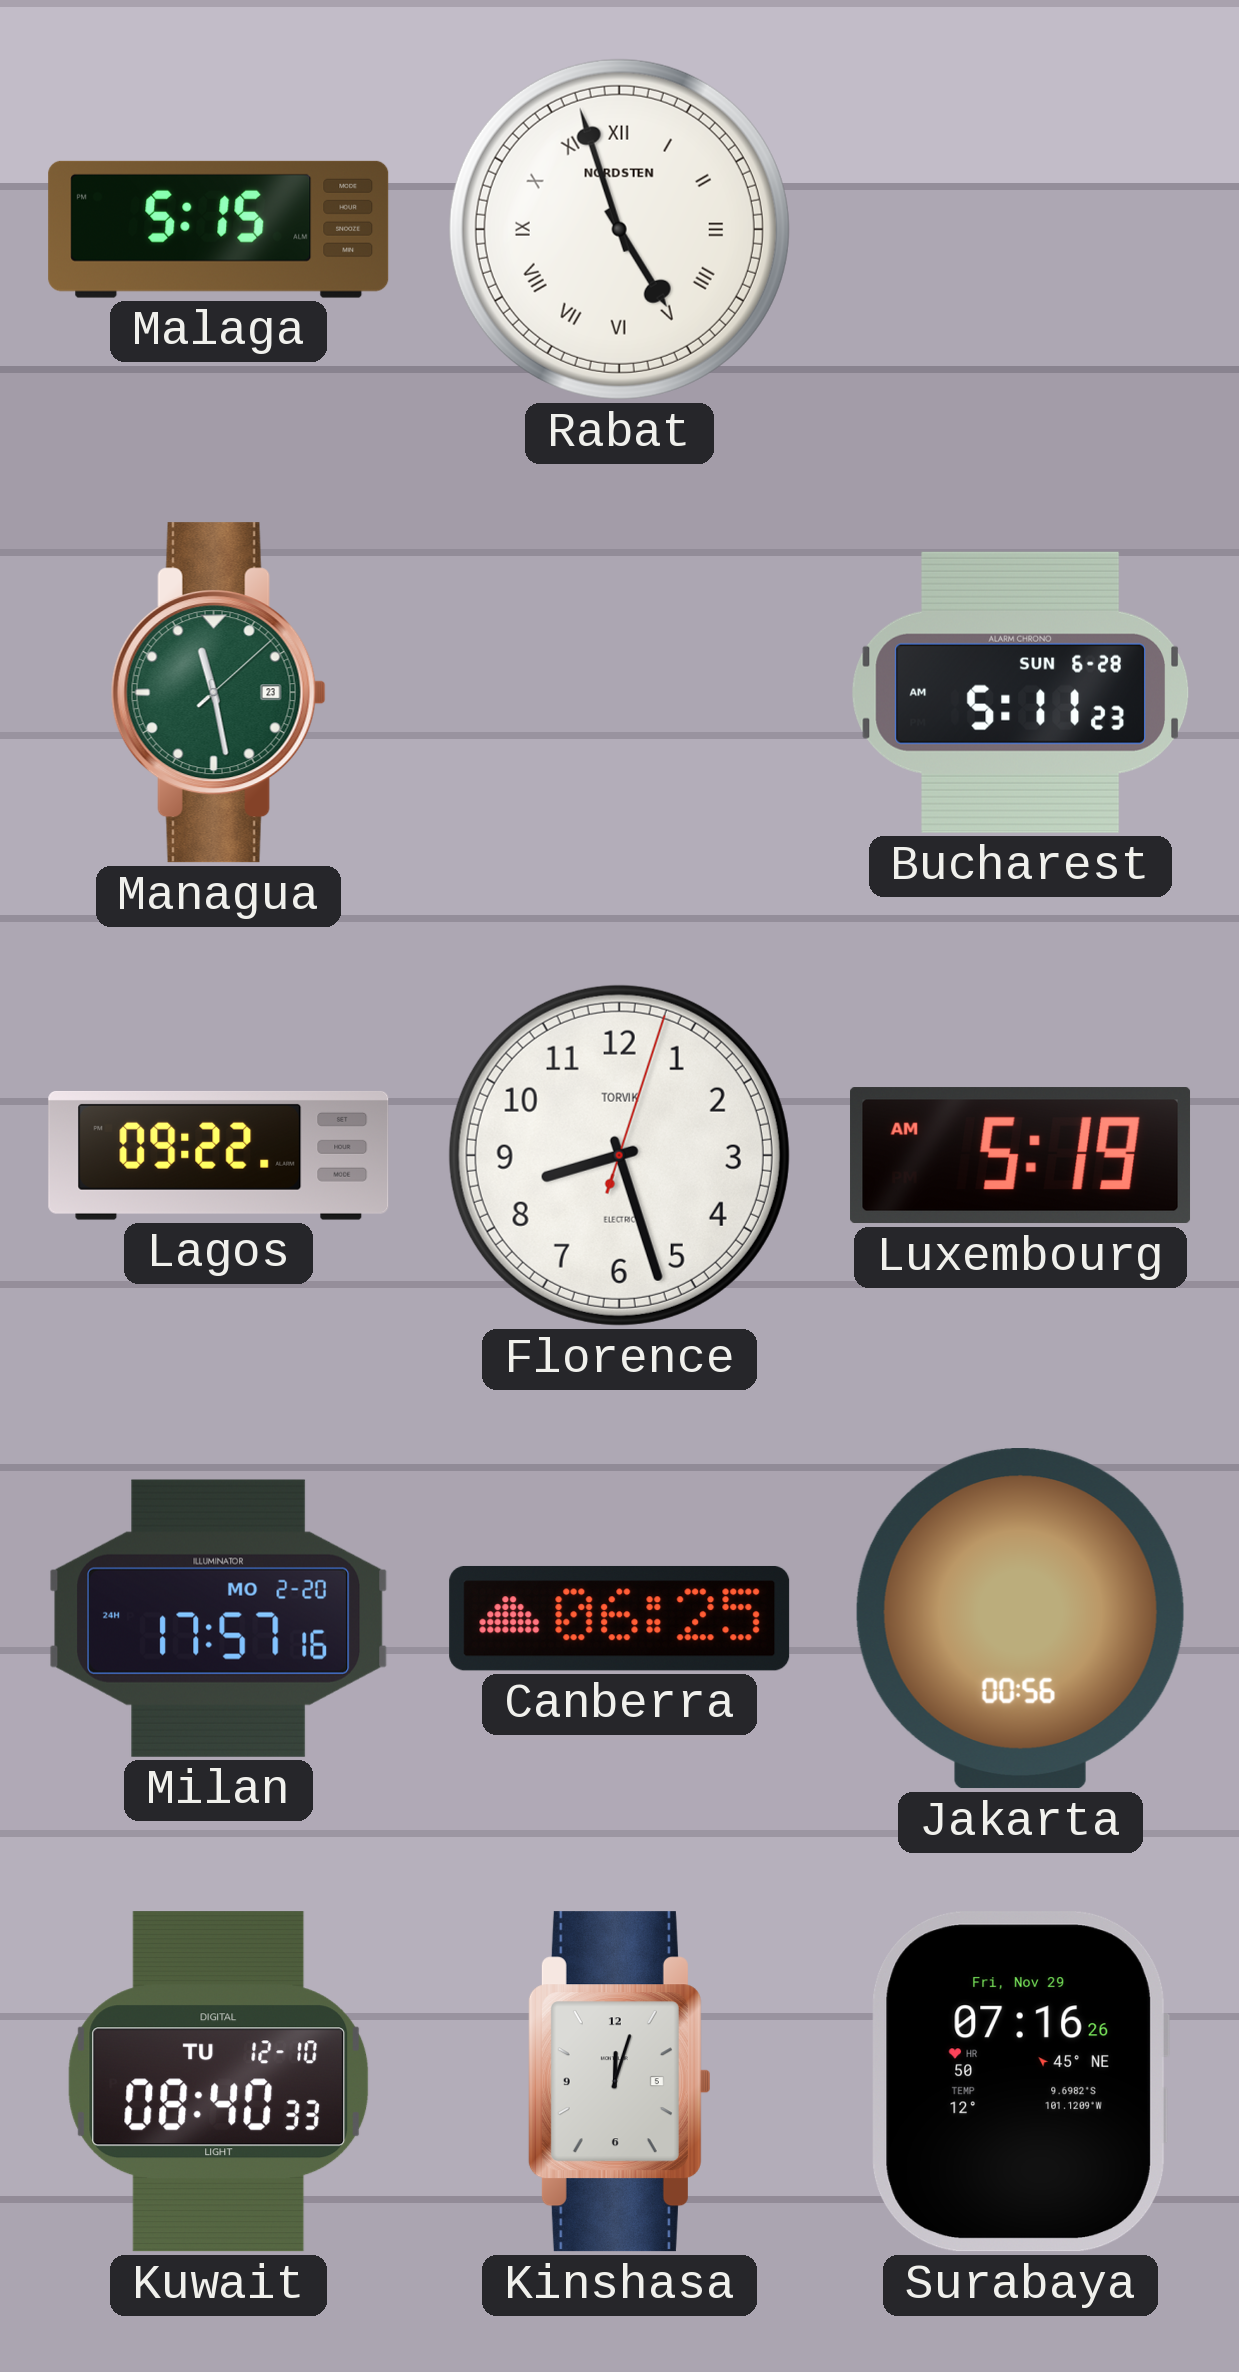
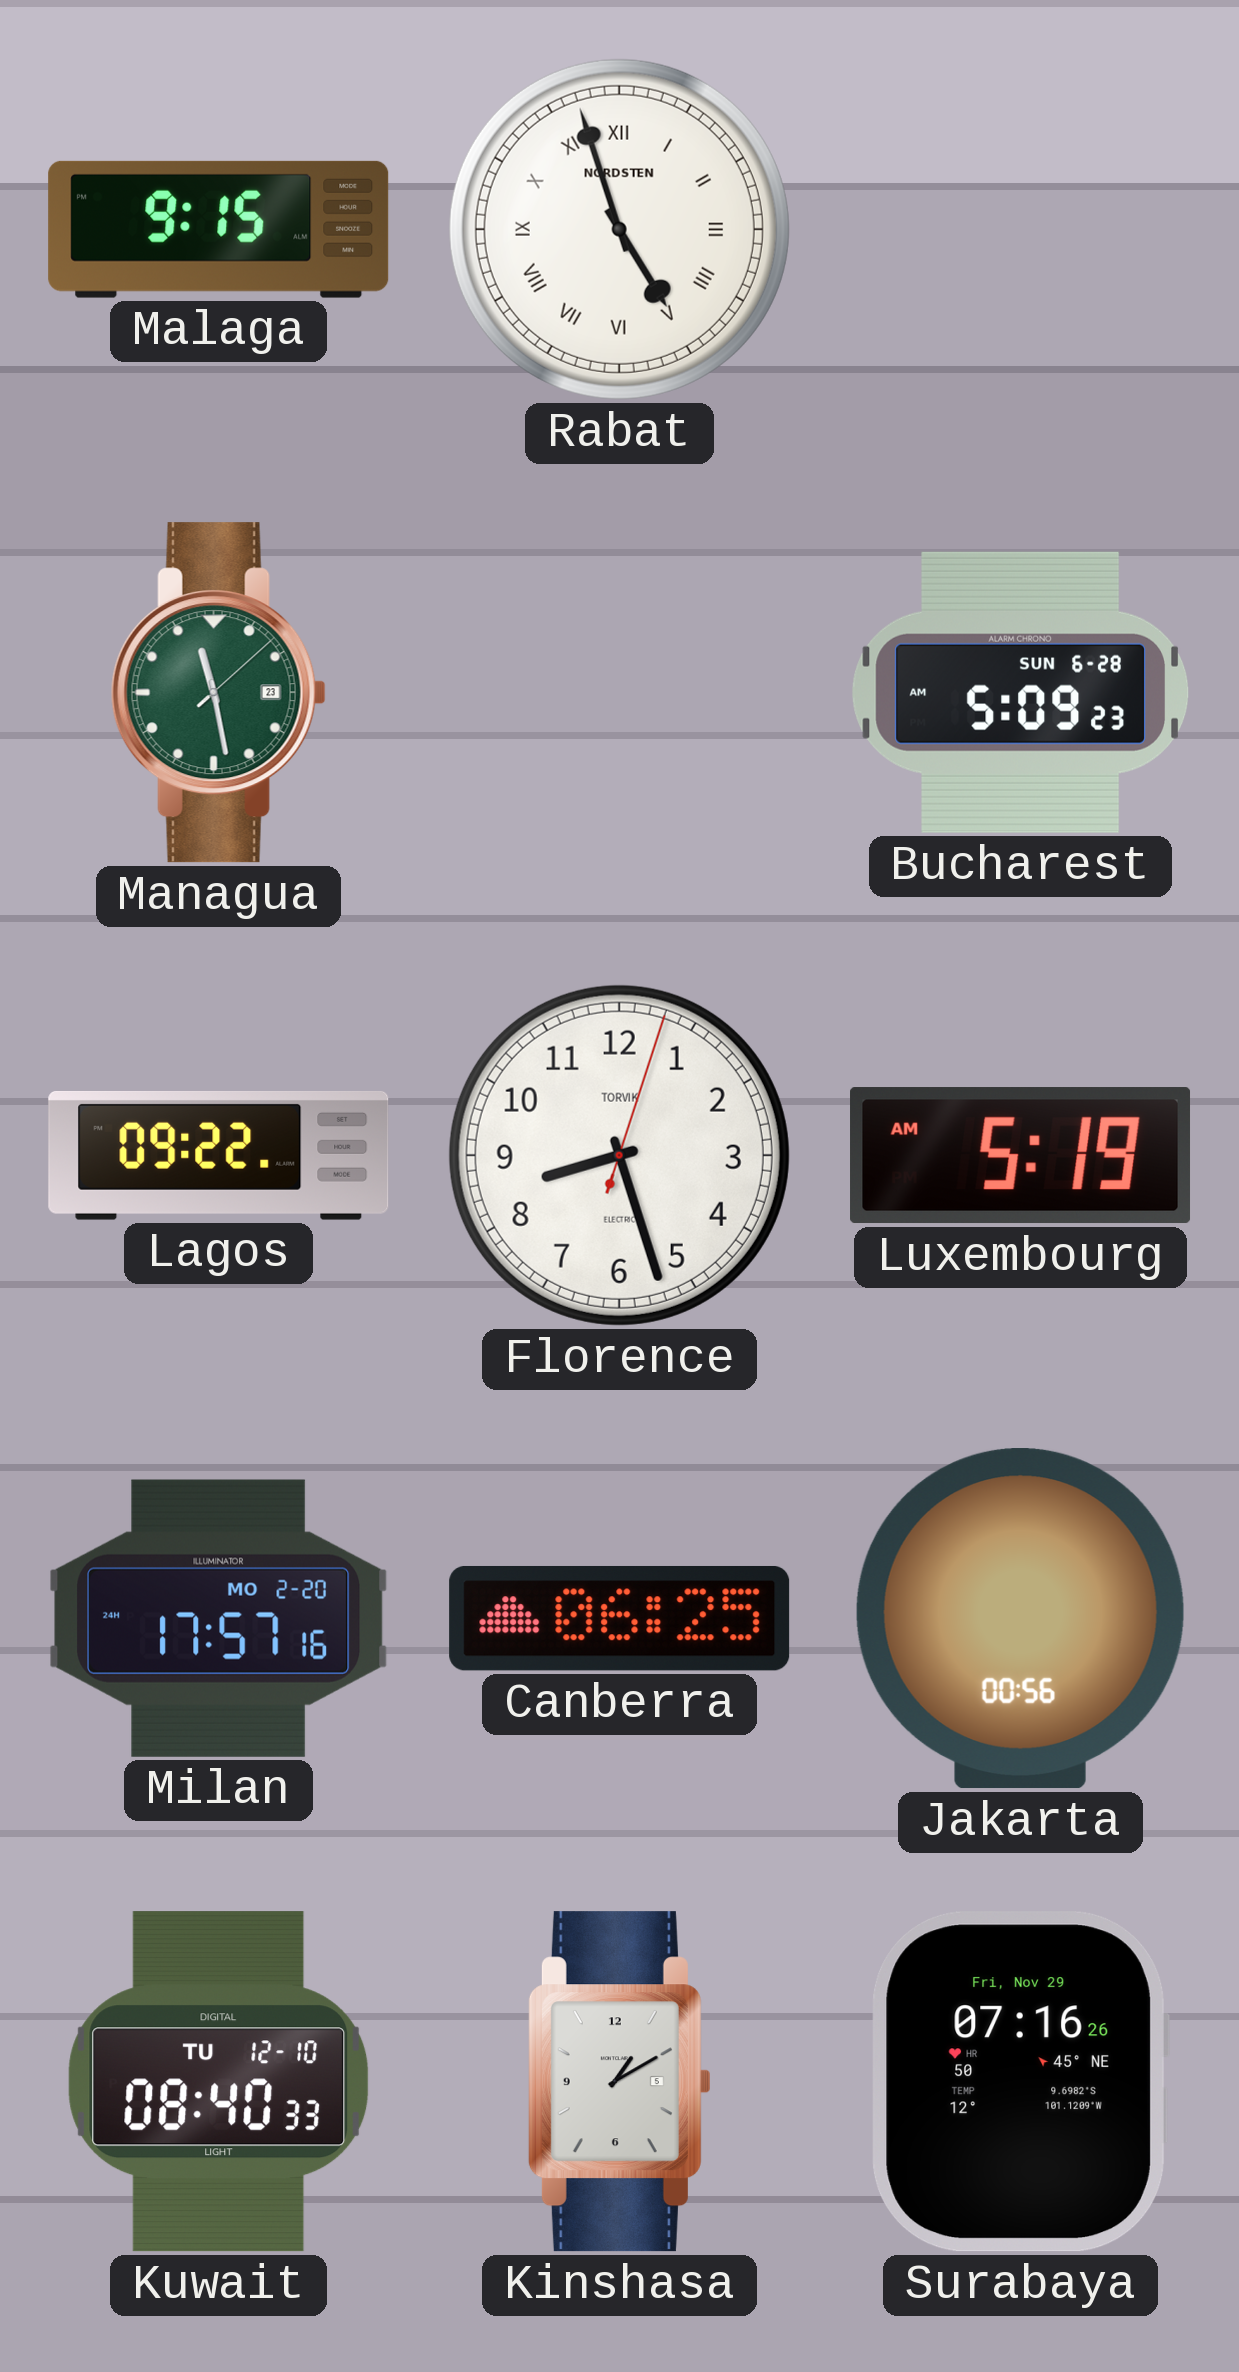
Malaga: 5:15 -> 9:15
Bucharest: 5:11 -> 5:09
Kinshasa: 12:03 -> 1:10
